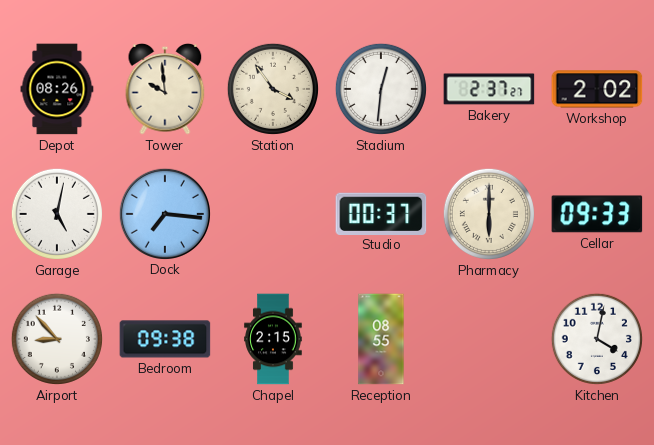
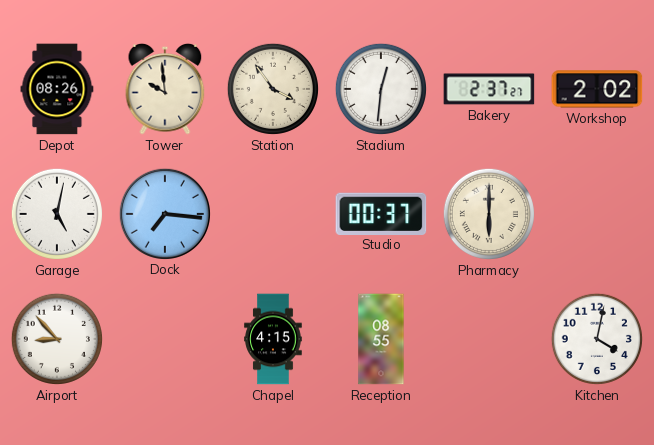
Cellar: 09:33 -> none
Bedroom: 09:38 -> none
Chapel: 2:15 -> 4:15
